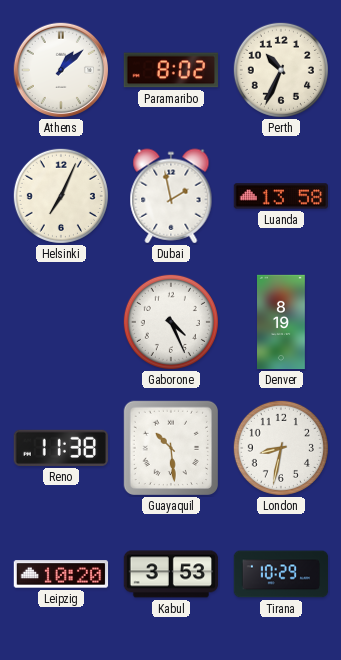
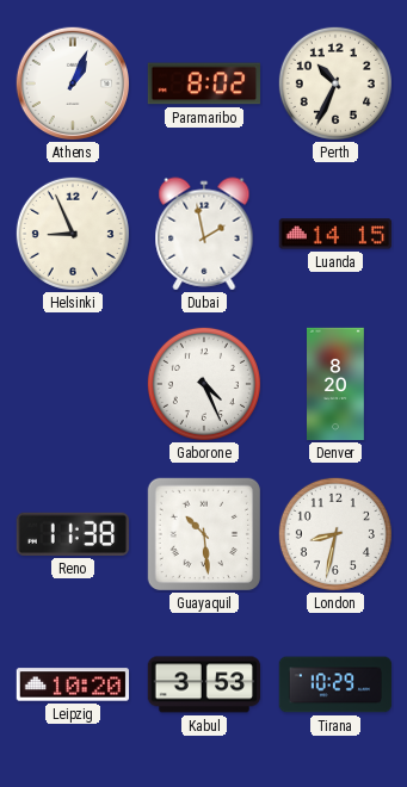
Athens: 1:08 -> 1:04
Helsinki: 7:04 -> 8:56
Luanda: 13:58 -> 14:15
Denver: 8:19 -> 8:20
